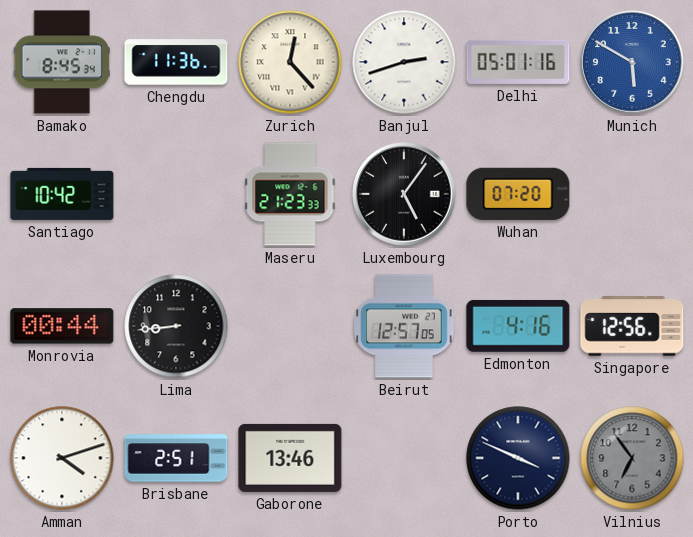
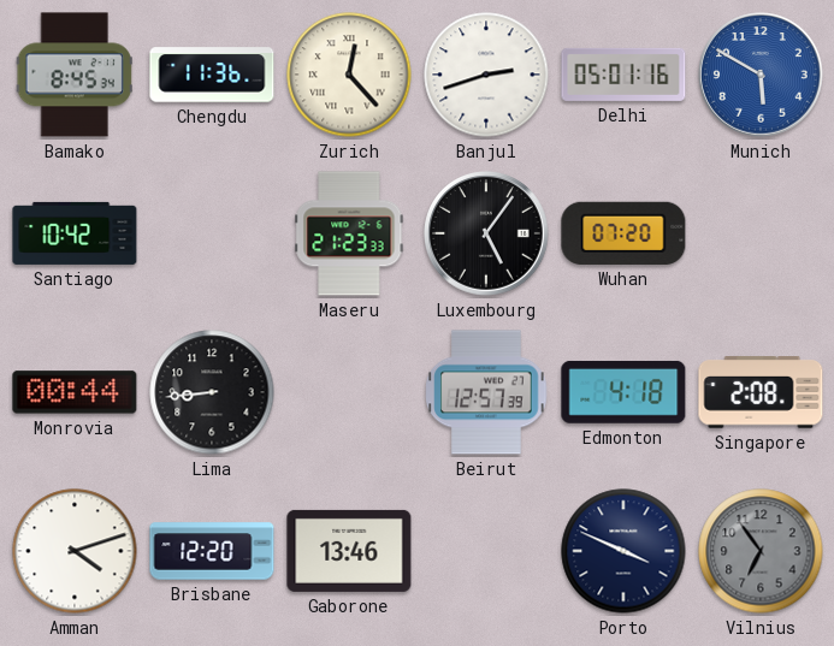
Beirut: 12:57:05 -> 12:57:39
Edmonton: 4:16 -> 4:18
Singapore: 12:56 -> 2:08
Brisbane: 2:51 -> 12:20
